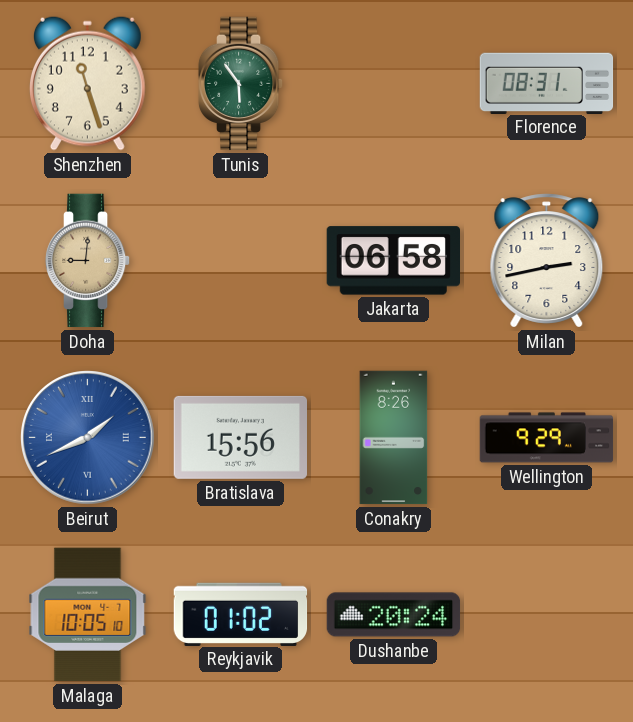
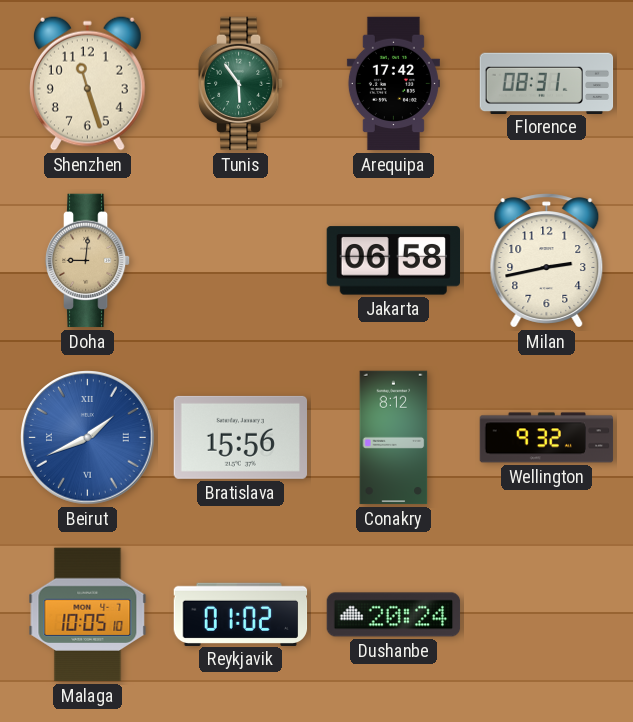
Arequipa: none -> 17:42
Conakry: 8:26 -> 8:12
Wellington: 9:29 -> 9:32
